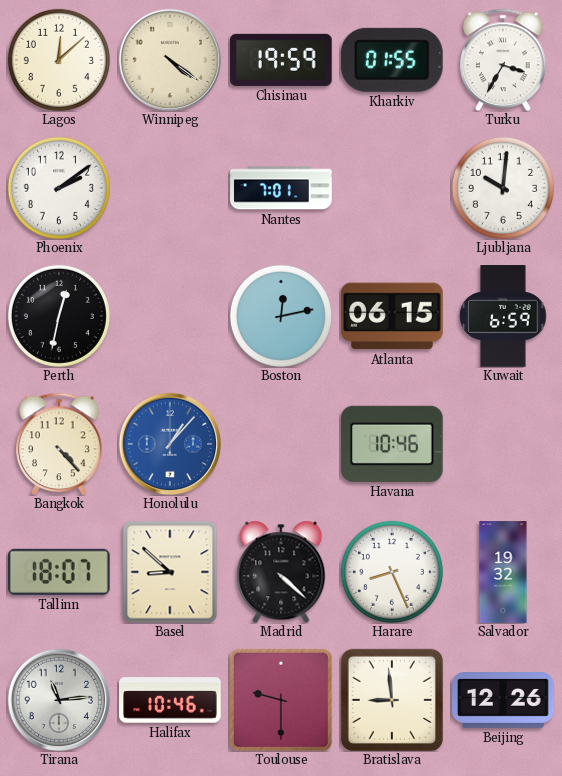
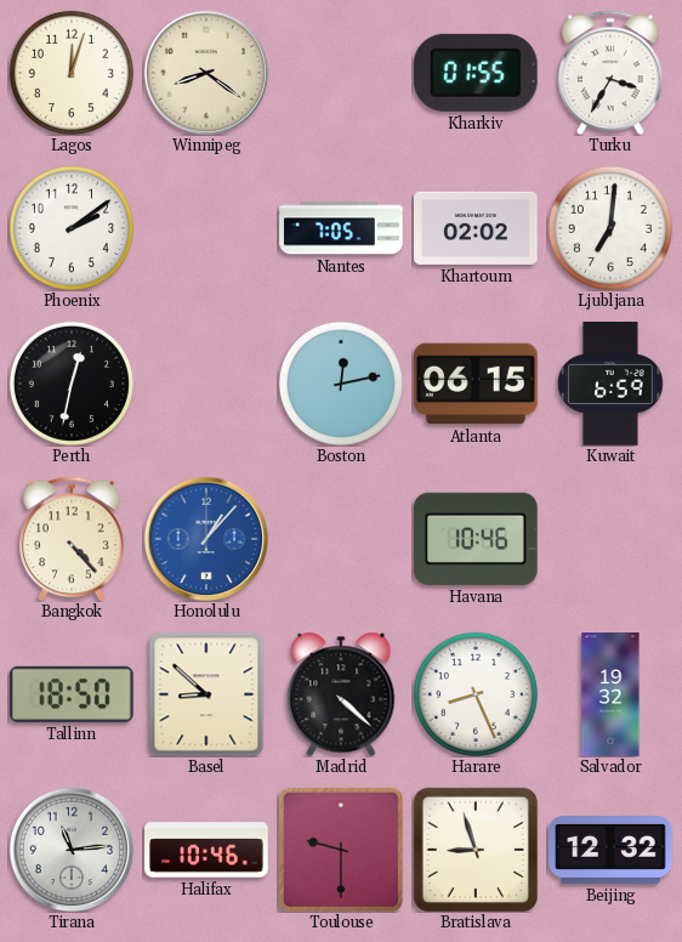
Lagos: 12:08 -> 12:03
Winnipeg: 4:21 -> 8:21
Chisinau: 19:59 -> none
Nantes: 7:01 -> 7:05
Khartoum: none -> 02:02
Ljubljana: 10:01 -> 7:01
Tallinn: 18:07 -> 18:50
Bratislava: 8:59 -> 8:57
Beijing: 12:26 -> 12:32
